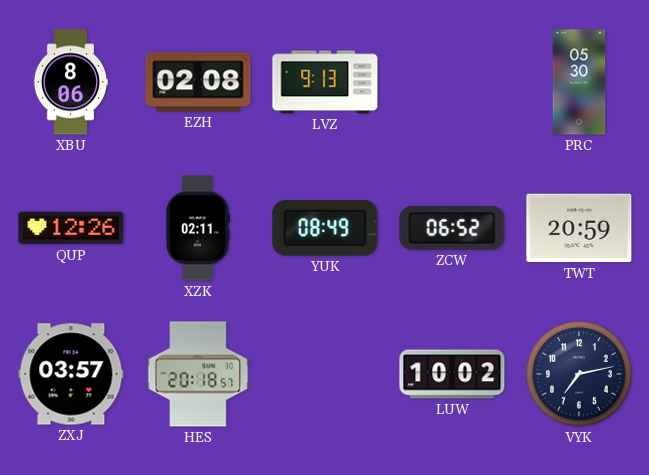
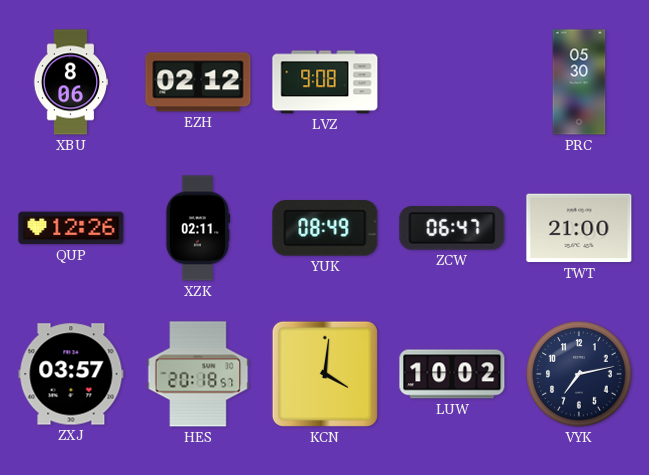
EZH: 02:08 -> 02:12
LVZ: 9:13 -> 9:08
ZCW: 06:52 -> 06:47
TWT: 20:59 -> 21:00
KCN: none -> 4:01
